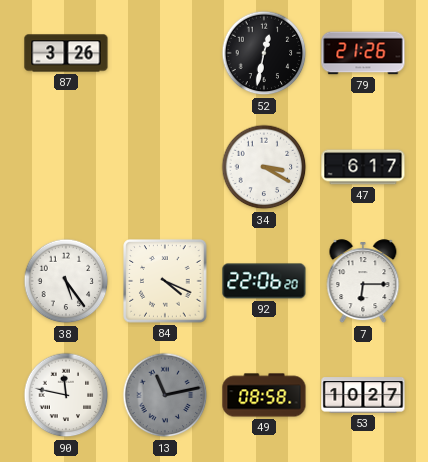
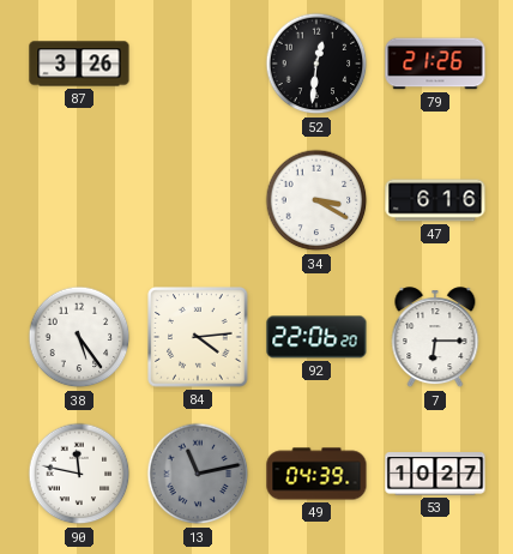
52: 12:32 -> 12:31
47: 6:17 -> 6:16
84: 4:19 -> 4:14
49: 08:58 -> 04:39
